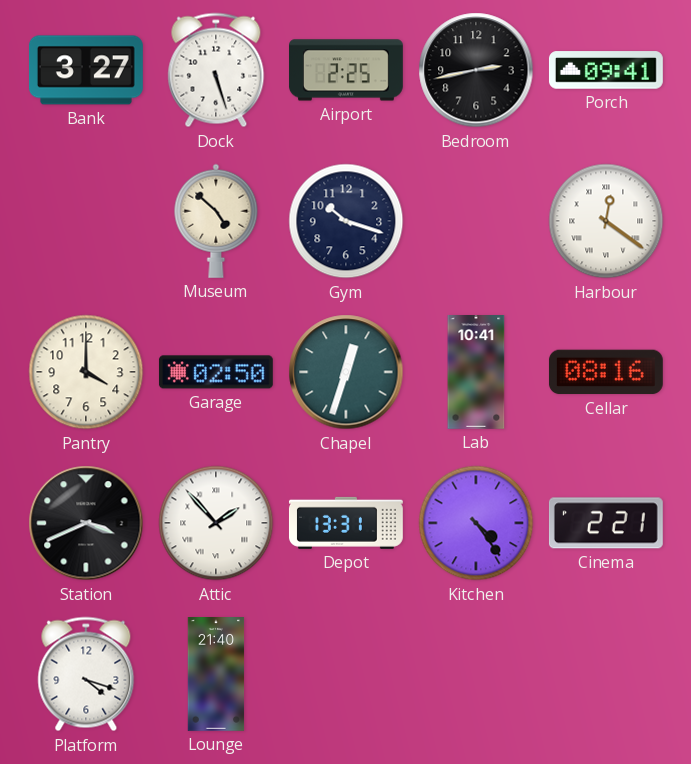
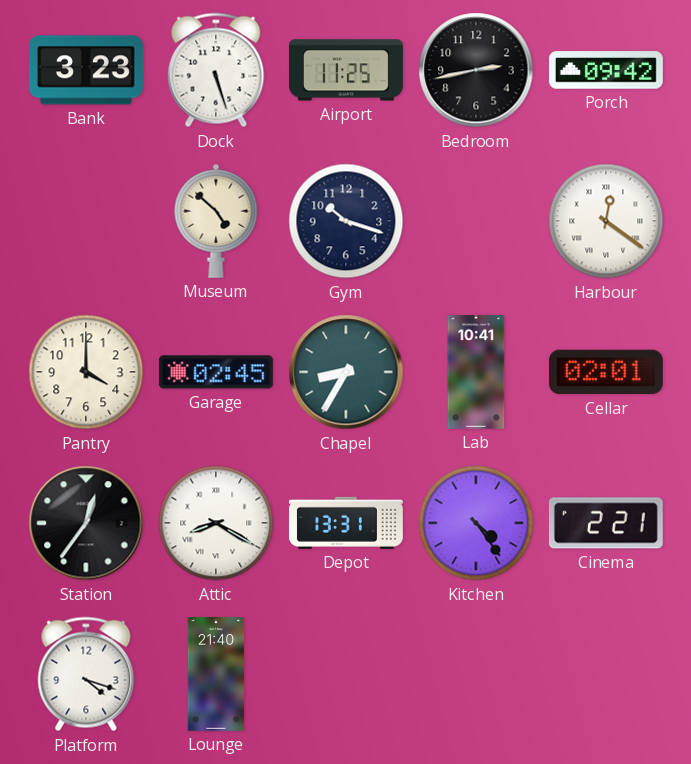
Bank: 3:27 -> 3:23
Airport: 2:25 -> 11:25
Porch: 09:41 -> 09:42
Garage: 02:50 -> 02:45
Chapel: 12:33 -> 8:35
Cellar: 08:16 -> 02:01
Station: 3:41 -> 12:36
Attic: 1:53 -> 8:20
